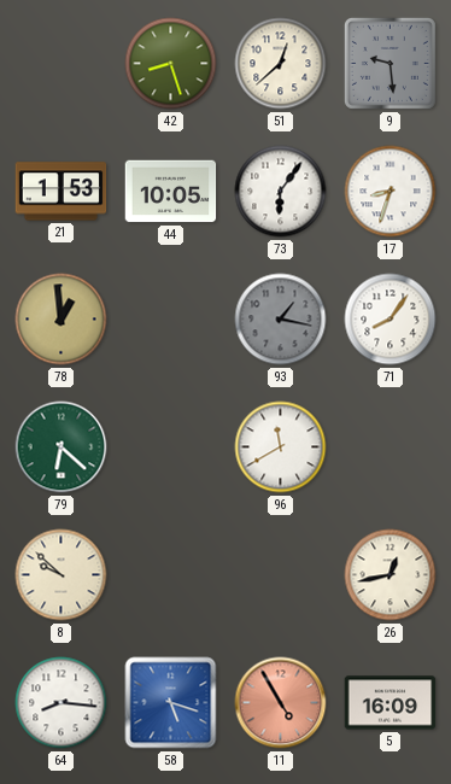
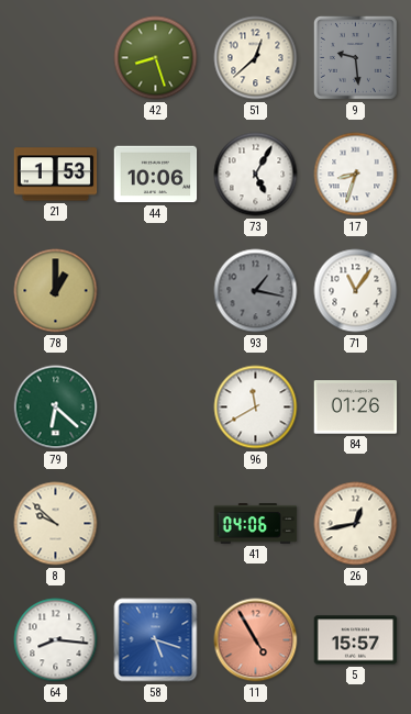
44: 10:05 -> 10:06
73: 6:06 -> 5:05
78: 12:59 -> 1:00
71: 8:06 -> 11:06
84: none -> 01:26
41: none -> 04:06
5: 16:09 -> 15:57
